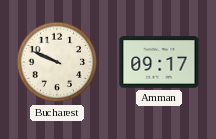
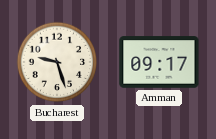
Bucharest: 9:49 -> 9:27
